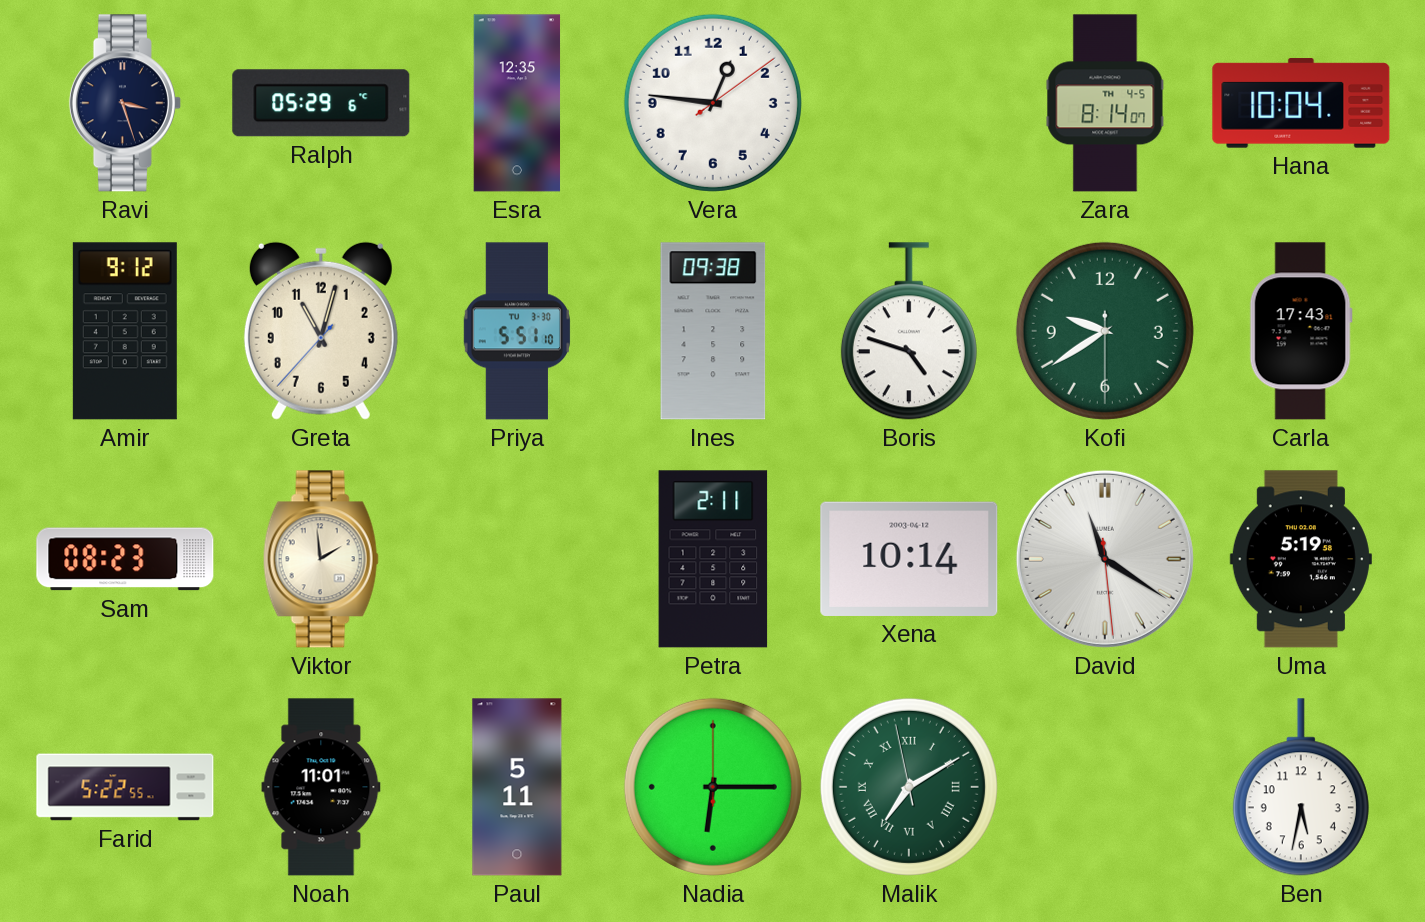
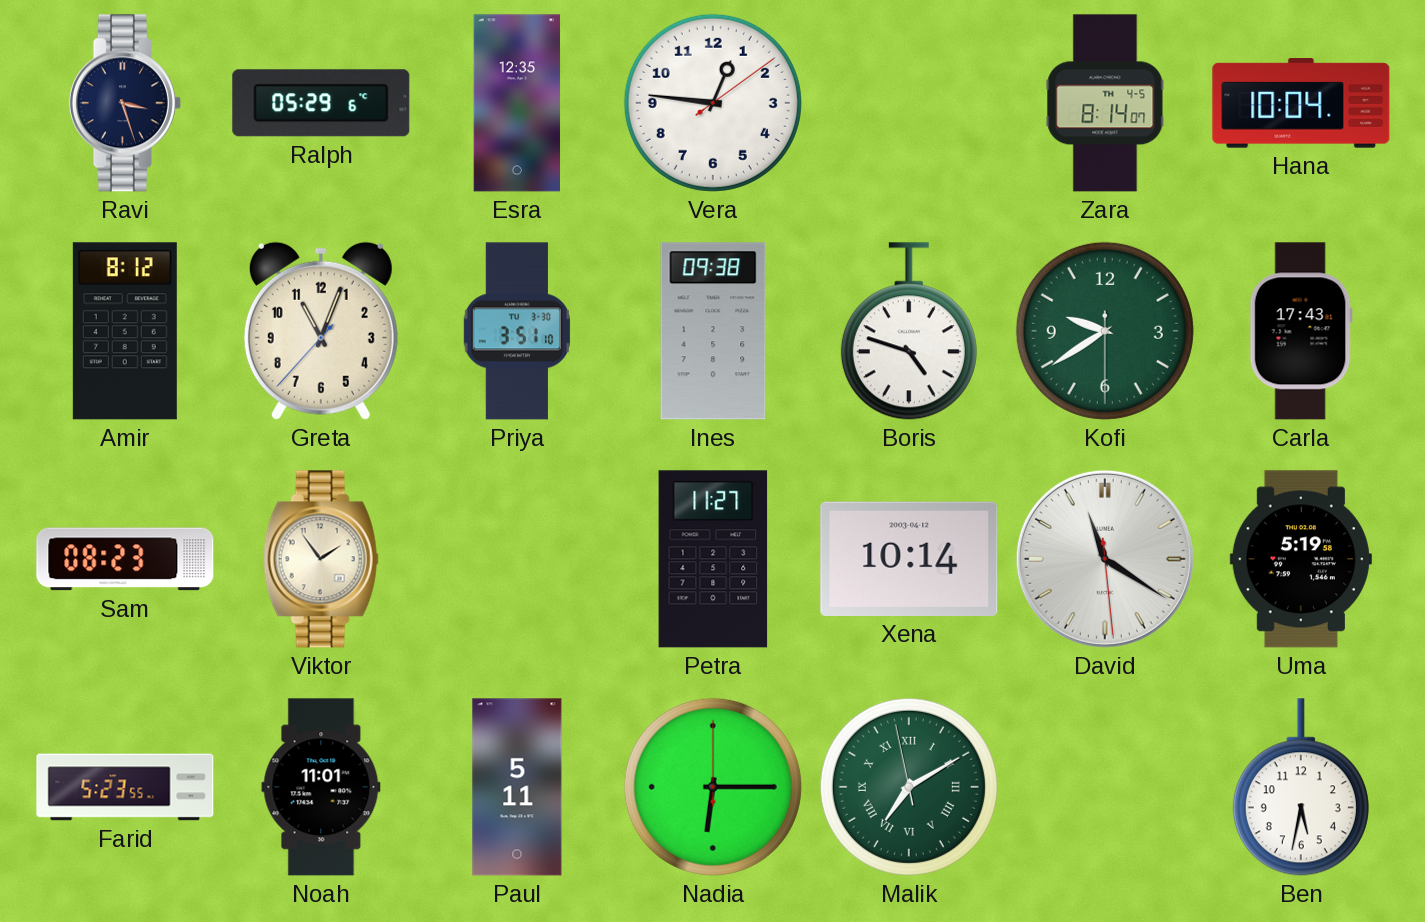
Amir: 9:12 -> 8:12
Greta: 11:02 -> 11:03
Priya: 5:51 -> 3:51
Viktor: 1:59 -> 1:54
Petra: 2:11 -> 11:27
Farid: 5:22 -> 5:23
